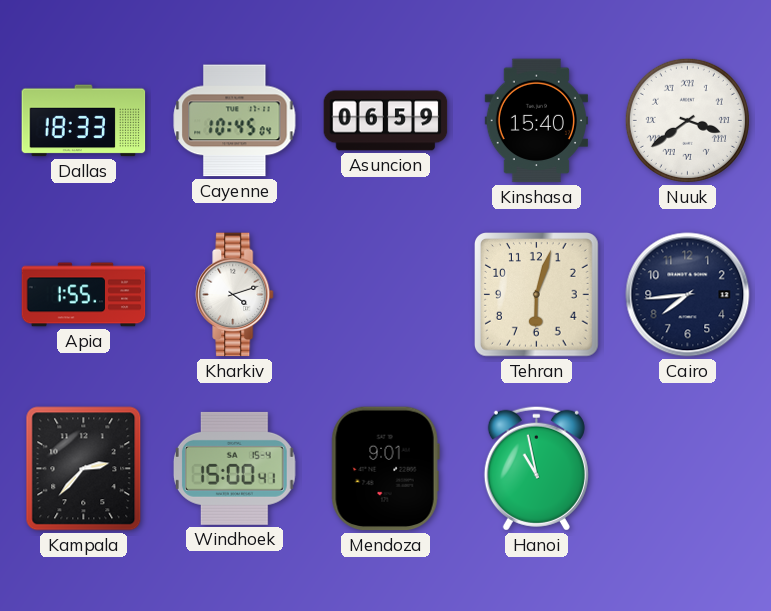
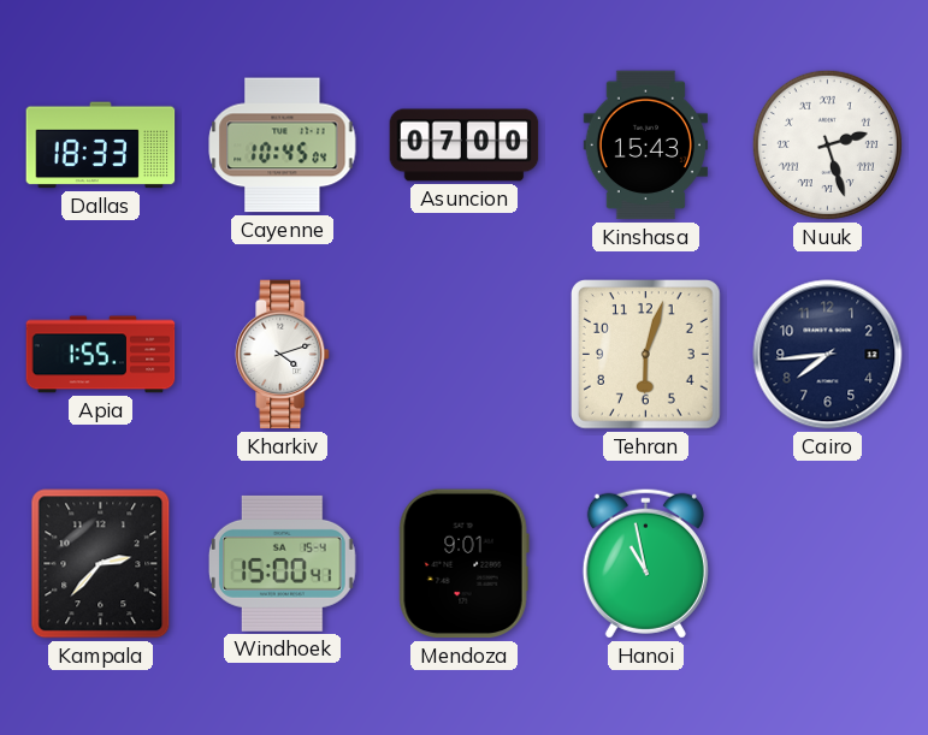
Asuncion: 06:59 -> 07:00
Kinshasa: 15:40 -> 15:43
Nuuk: 3:39 -> 2:27
